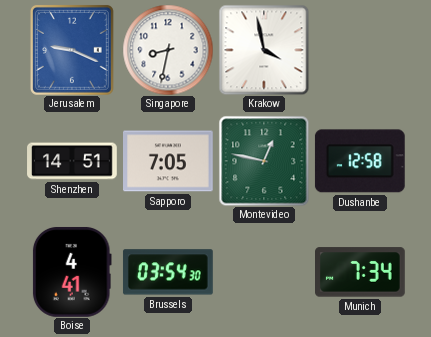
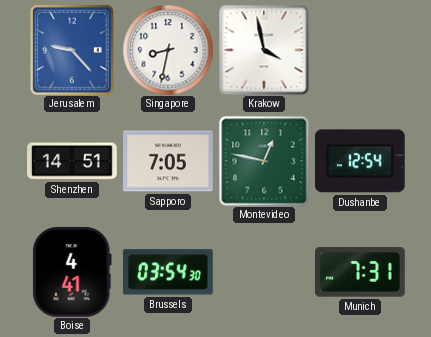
Jerusalem: 9:19 -> 9:23
Dushanbe: 12:58 -> 12:54
Munich: 7:34 -> 7:31
